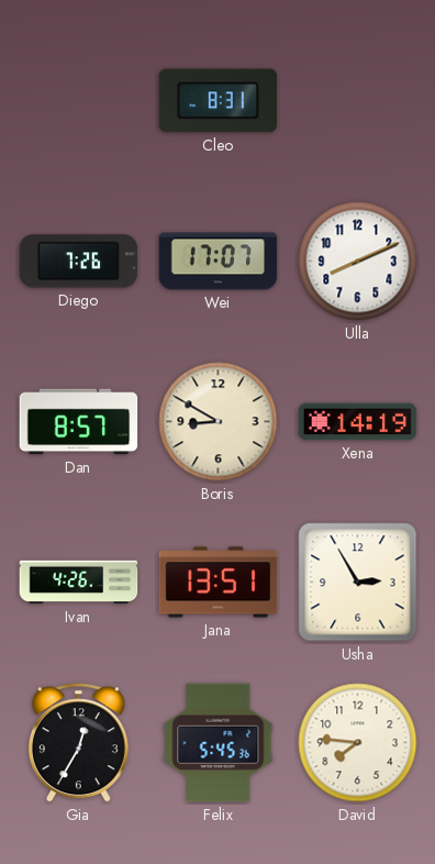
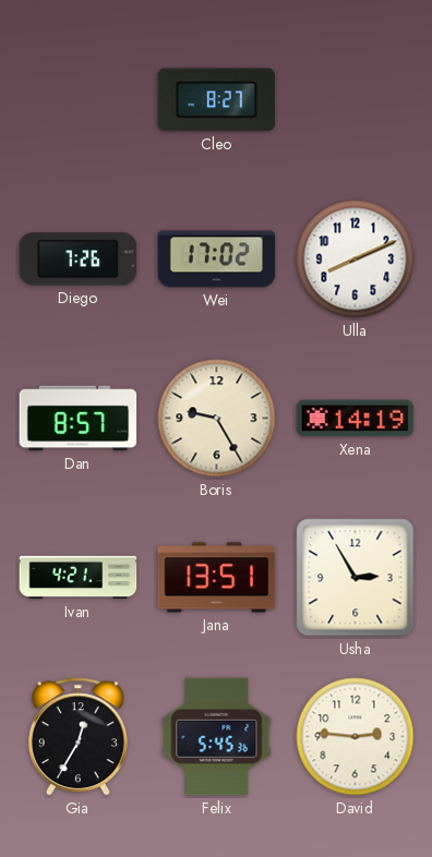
Cleo: 8:31 -> 8:27
Wei: 17:07 -> 17:02
Boris: 8:50 -> 9:25
Ivan: 4:26 -> 4:21
David: 7:46 -> 2:46
